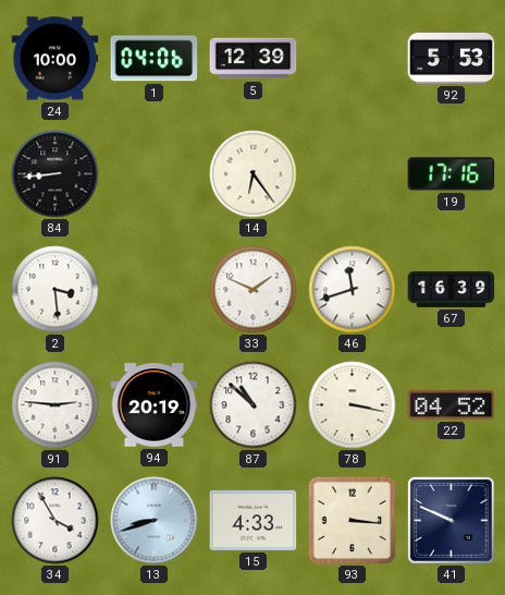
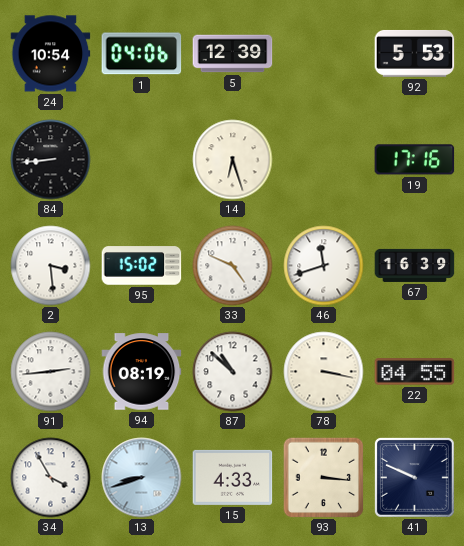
24: 10:00 -> 10:54
14: 6:24 -> 6:27
95: none -> 15:02
33: 1:49 -> 4:49
91: 2:46 -> 2:44
94: 20:19 -> 08:19
22: 04:52 -> 04:55
